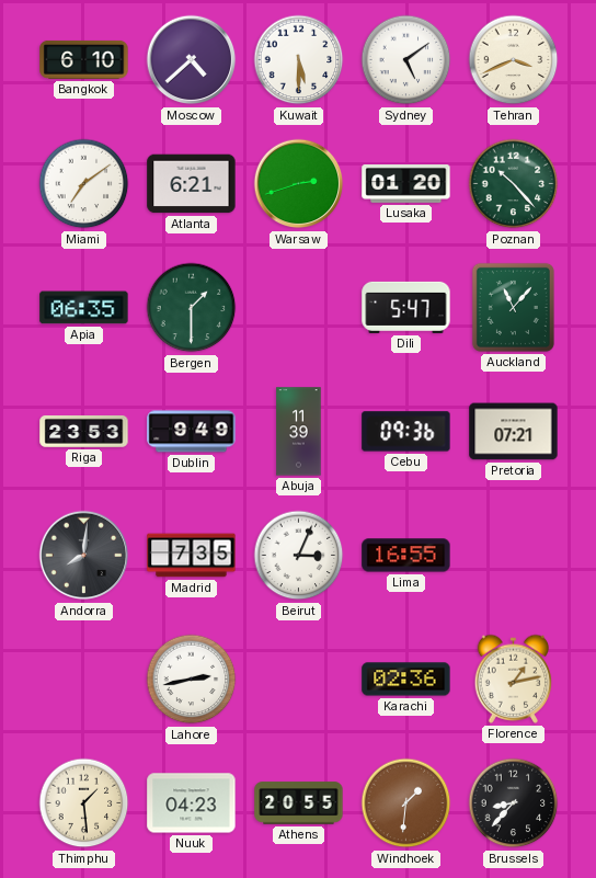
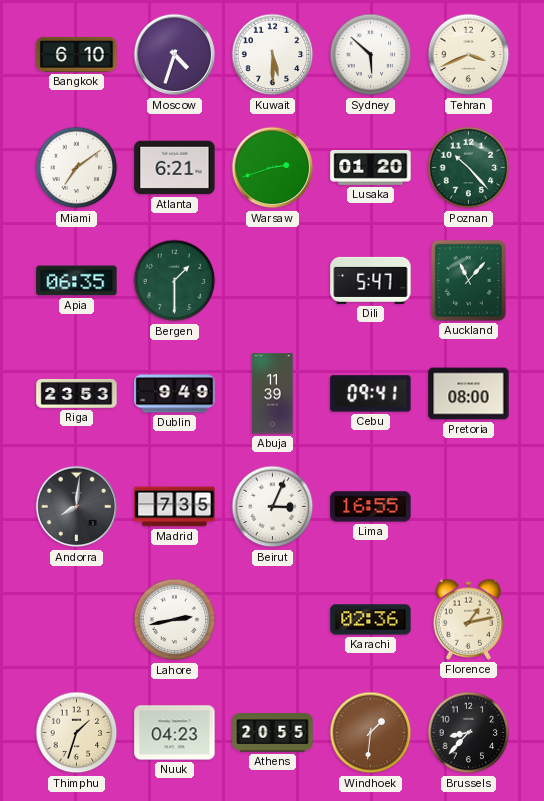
Moscow: 4:38 -> 4:33
Sydney: 5:09 -> 5:52
Cebu: 09:36 -> 09:41
Pretoria: 07:21 -> 08:00
Thimphu: 1:29 -> 1:33
